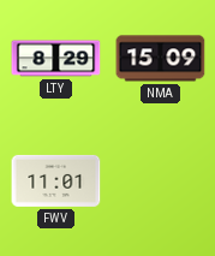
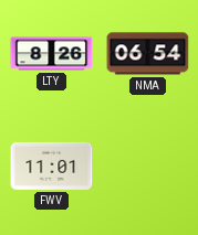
LTY: 8:29 -> 8:26
NMA: 15:09 -> 06:54
